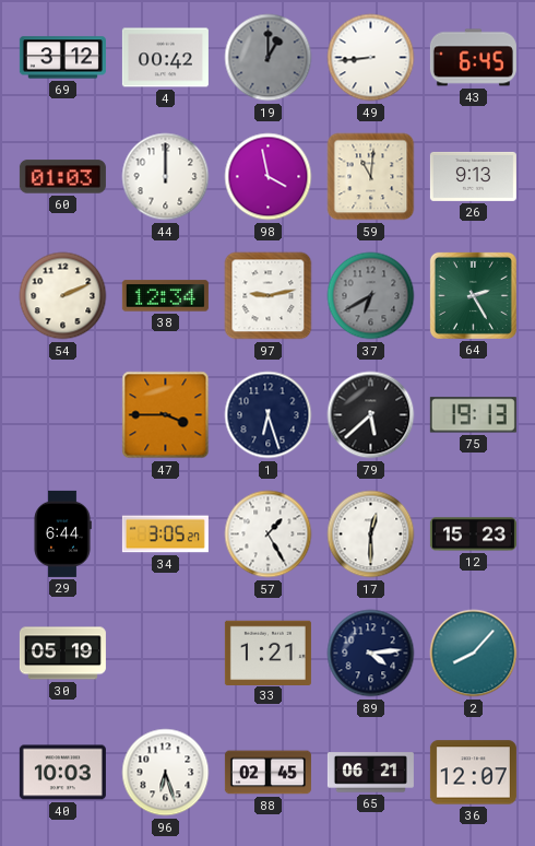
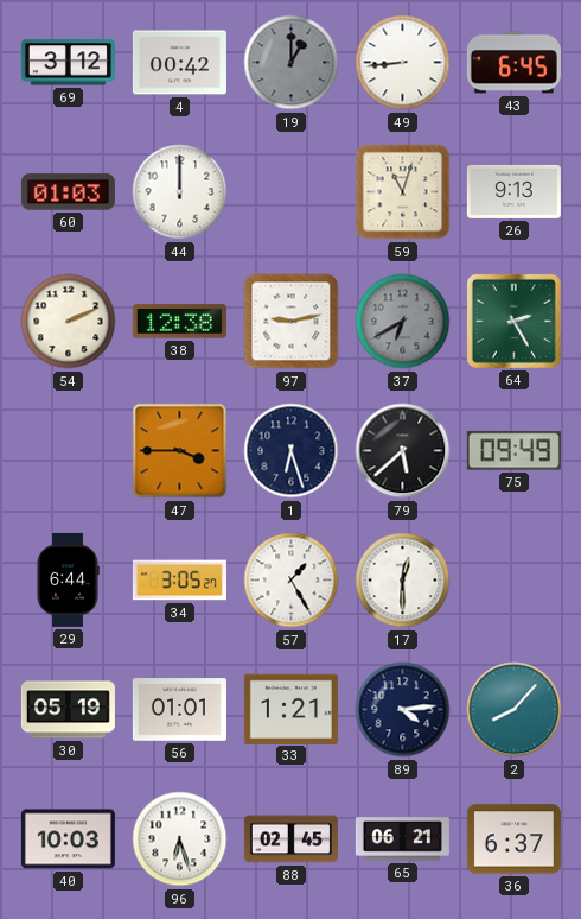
98: 3:58 -> none
59: 11:01 -> 11:03
38: 12:34 -> 12:38
75: 19:13 -> 09:49
12: 15:23 -> none
56: none -> 01:01
36: 12:07 -> 6:37
